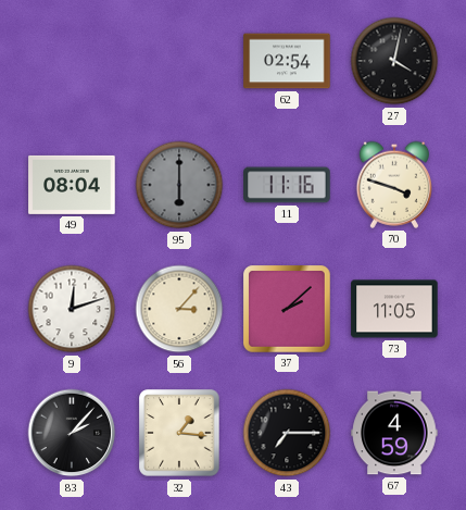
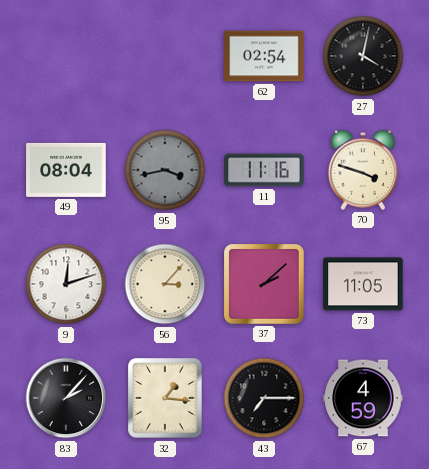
95: 6:00 -> 3:43
